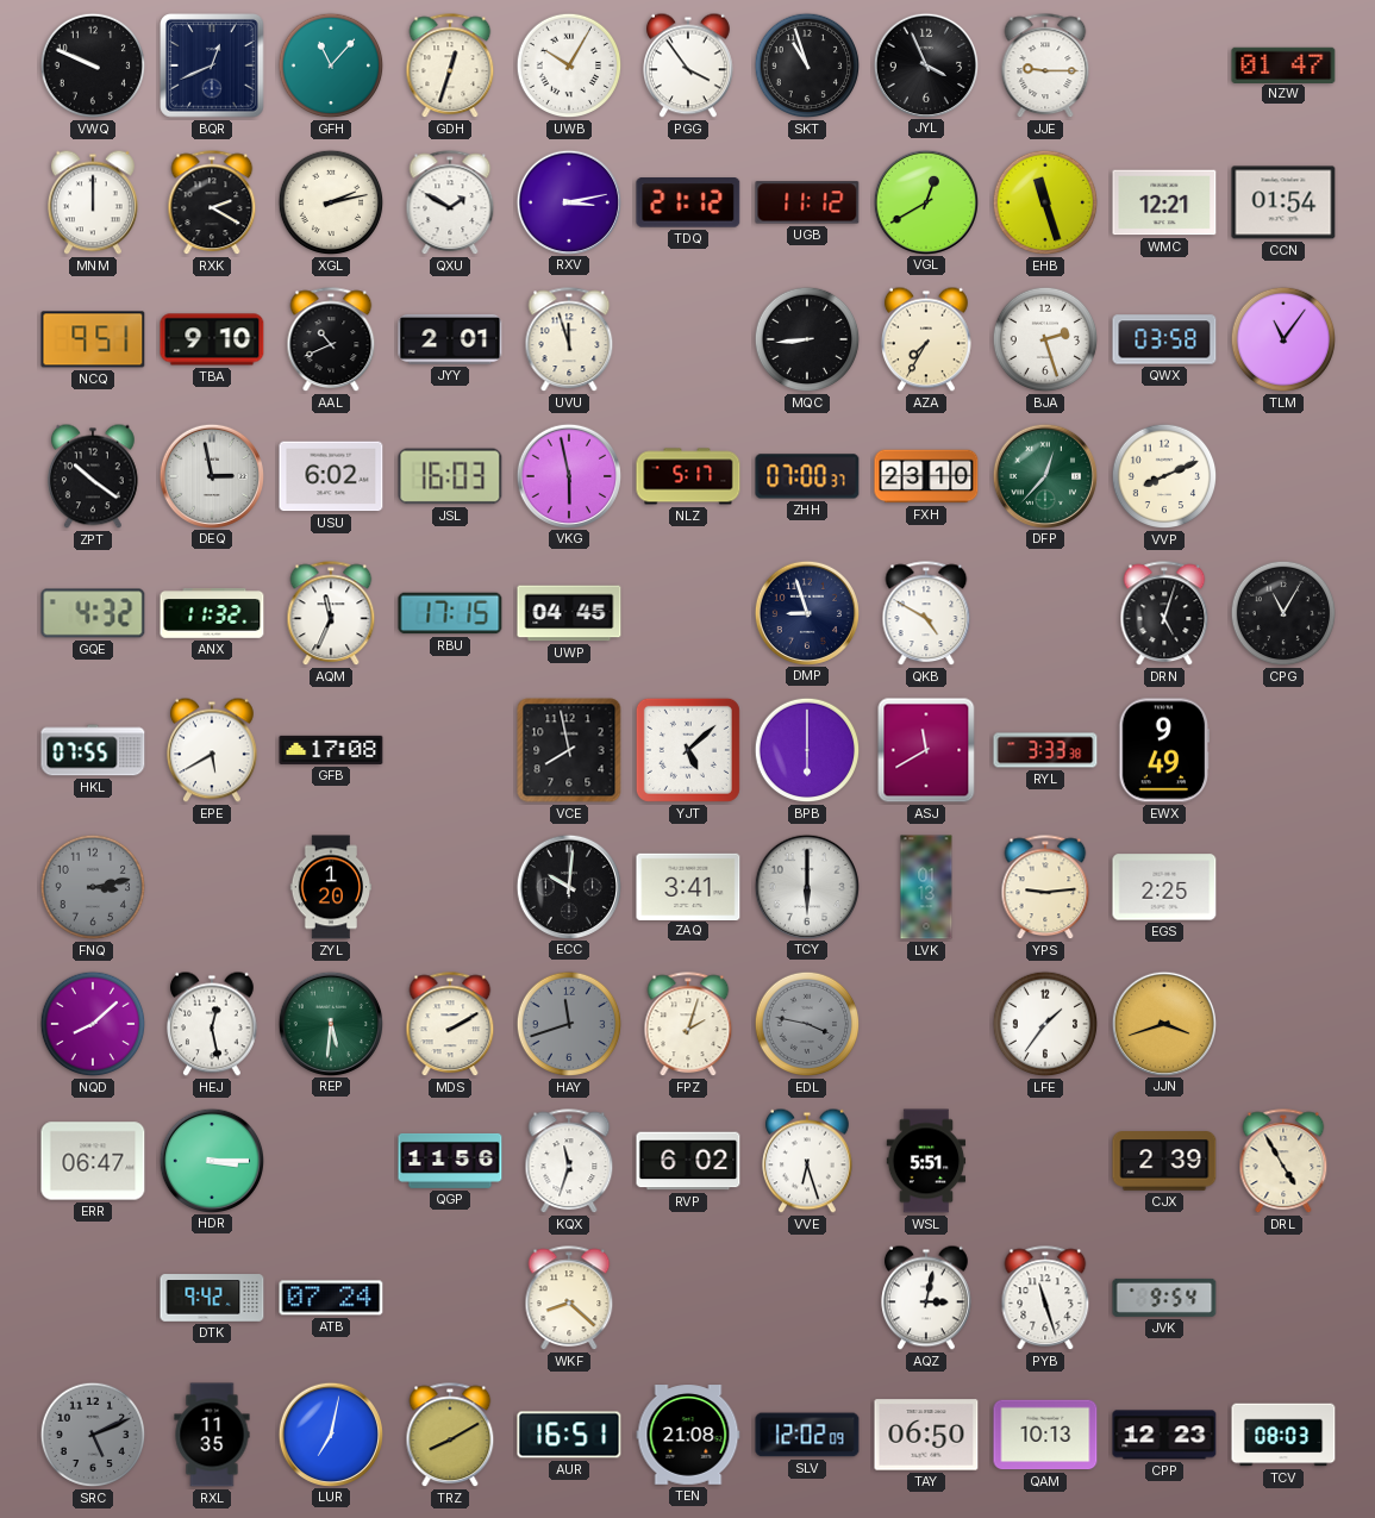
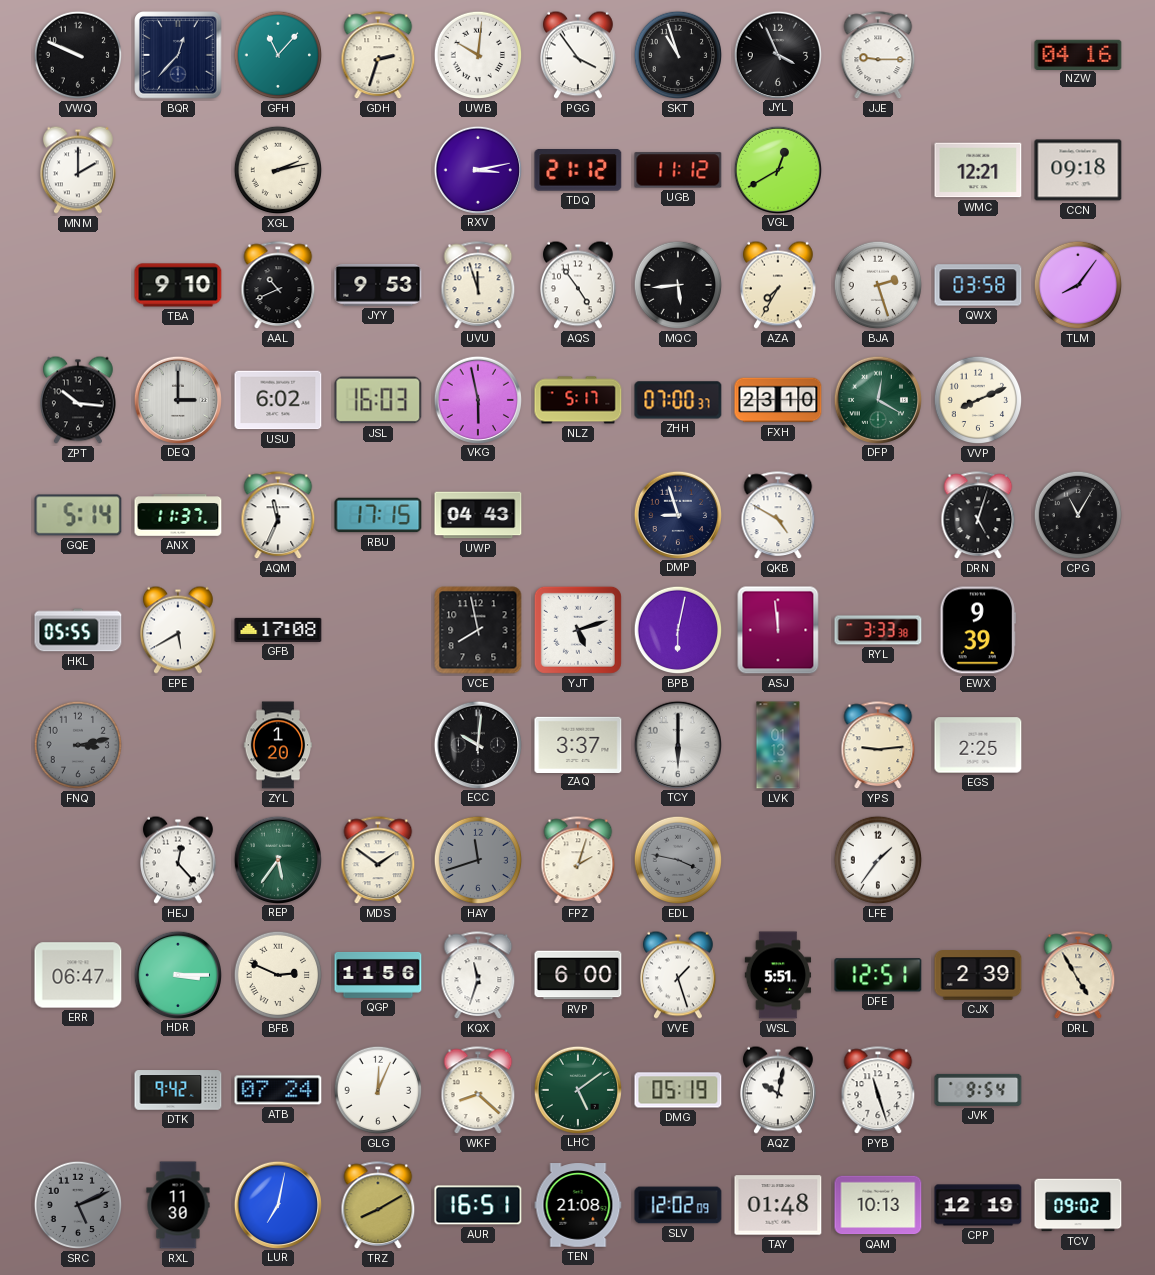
BQR: 12:41 -> 12:37
GDH: 12:33 -> 2:33
UWB: 10:05 -> 10:01
NZW: 01:47 -> 04:16
MNM: 12:00 -> 2:00
RXK: 2:20 -> none
QXU: 1:50 -> none
EHB: 11:27 -> none
CCN: 01:54 -> 09:18
NCQ: 9:51 -> none
JYY: 2:01 -> 9:53
AQS: none -> 4:54
MQC: 8:44 -> 5:44
TLM: 11:06 -> 8:06
ZPT: 10:21 -> 10:16
DEQ: 2:58 -> 3:00
DFP: 12:37 -> 12:20
GQE: 4:32 -> 5:14
ANX: 11:32 -> 11:37
UWP: 04:45 -> 04:43
HKL: 07:55 -> 05:55
YJT: 5:08 -> 5:12
BPB: 6:00 -> 6:02
ASJ: 11:40 -> 11:59
EWX: 9:49 -> 9:39
ZAQ: 3:41 -> 3:37
NQD: 8:08 -> none
HEJ: 12:28 -> 12:23
REP: 5:31 -> 5:36
MDS: 2:10 -> 1:51
JJN: 3:42 -> none
BFB: none -> 2:49
RVP: 6:02 -> 6:00
VVE: 6:27 -> 1:27
DFE: none -> 12:51
GLG: none -> 12:04
LHC: none -> 5:09
DMG: none -> 05:19
AQZ: 3:02 -> 10:02
RXL: 11:35 -> 11:30
TAY: 06:50 -> 01:48
CPP: 12:23 -> 12:19
TCV: 08:03 -> 09:02
